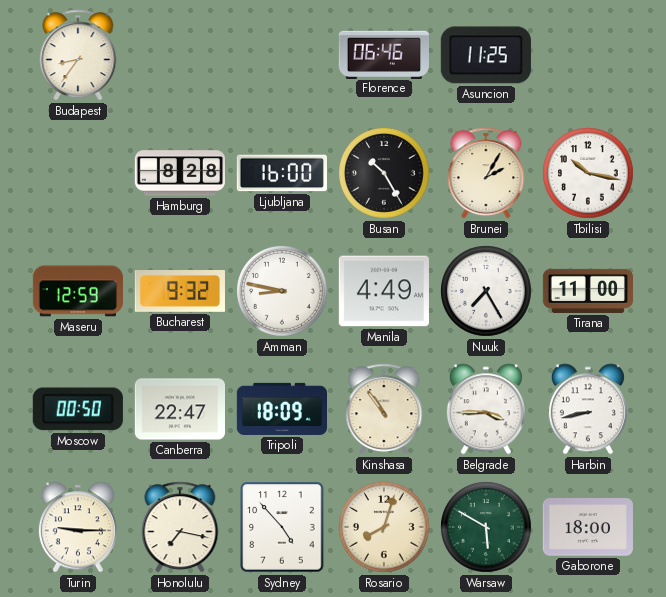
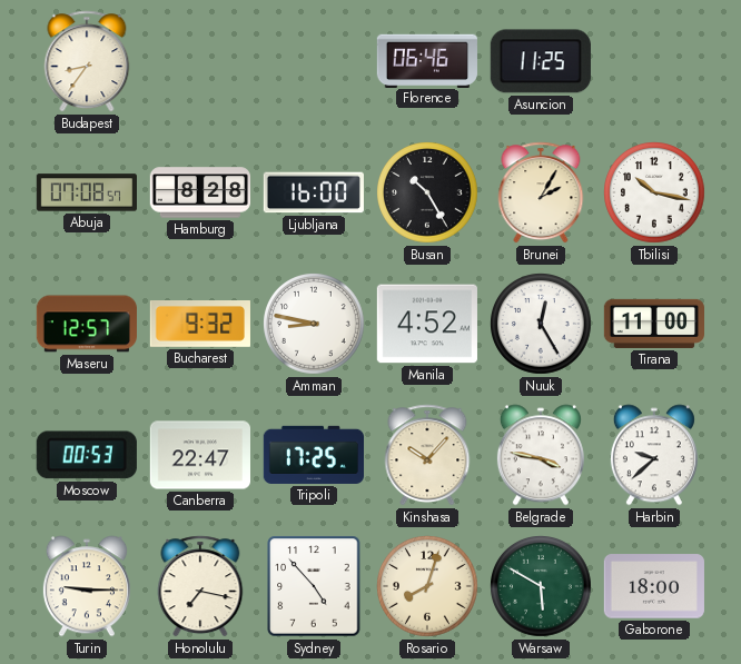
Abuja: none -> 07:08
Maseru: 12:59 -> 12:57
Manila: 4:49 -> 4:52
Nuuk: 7:25 -> 12:25
Moscow: 00:50 -> 00:53
Tripoli: 18:09 -> 17:25
Kinshasa: 10:54 -> 10:07
Belgrade: 3:45 -> 3:47
Harbin: 8:43 -> 9:38
